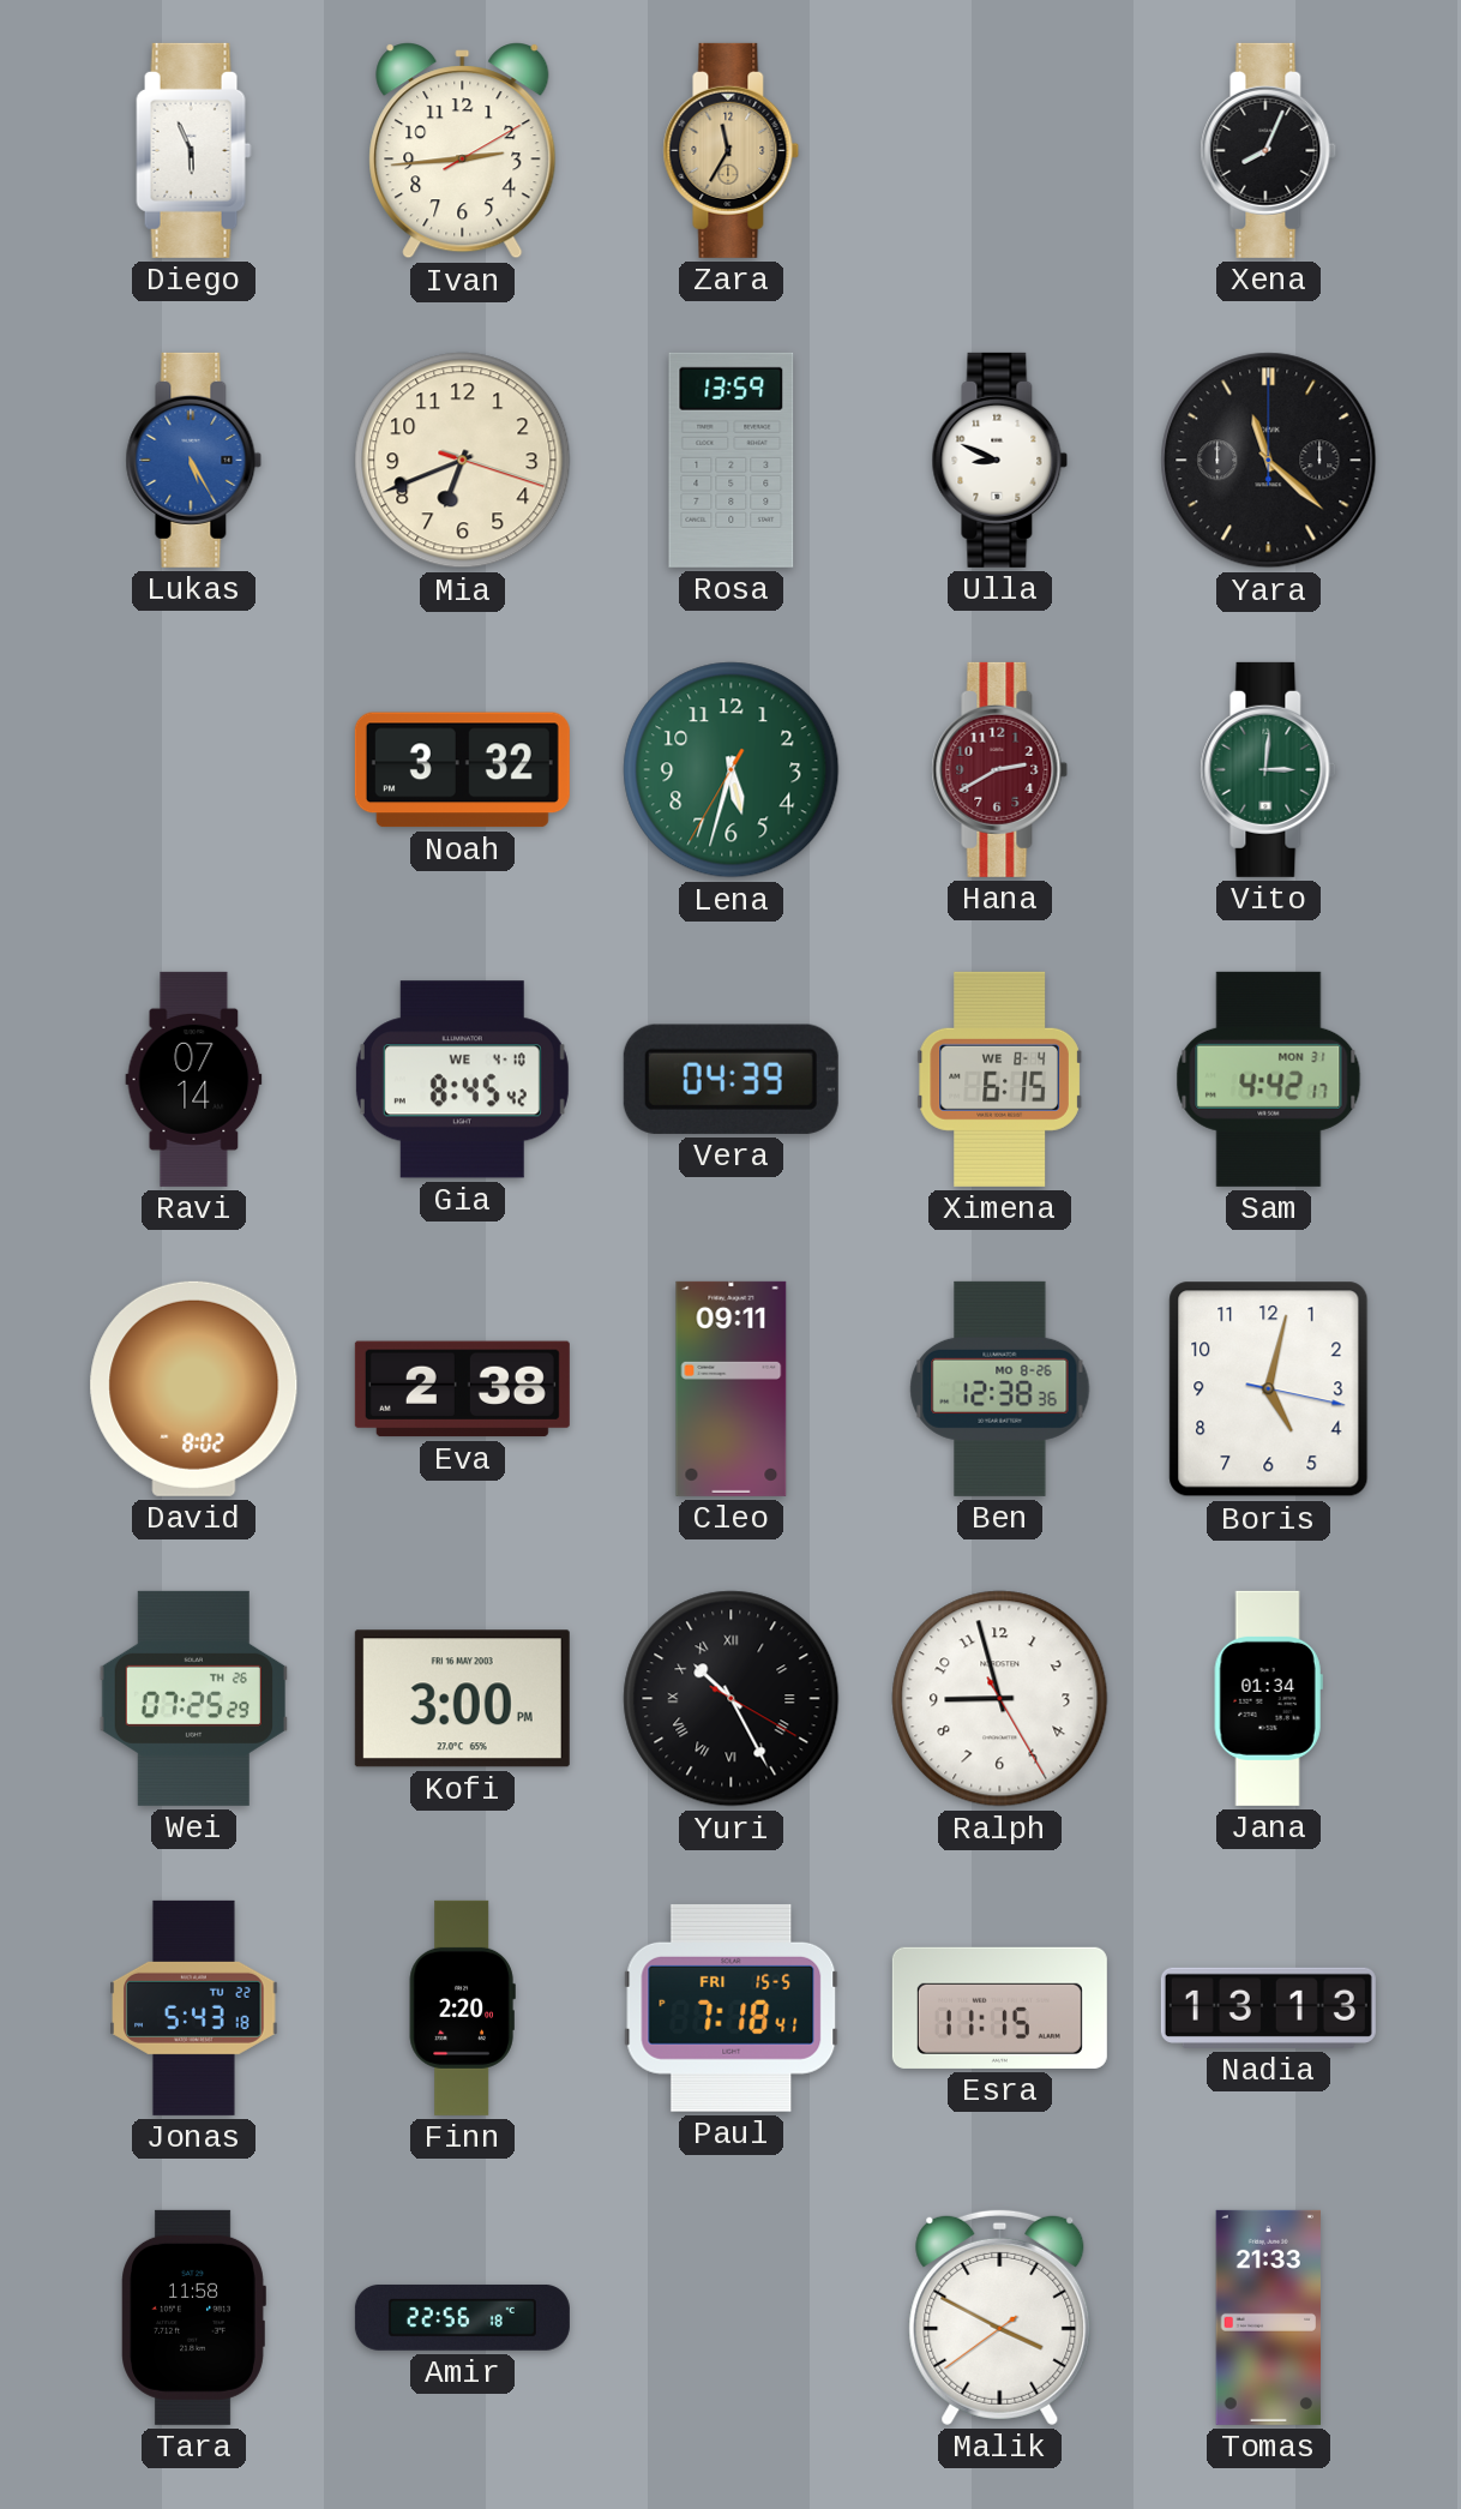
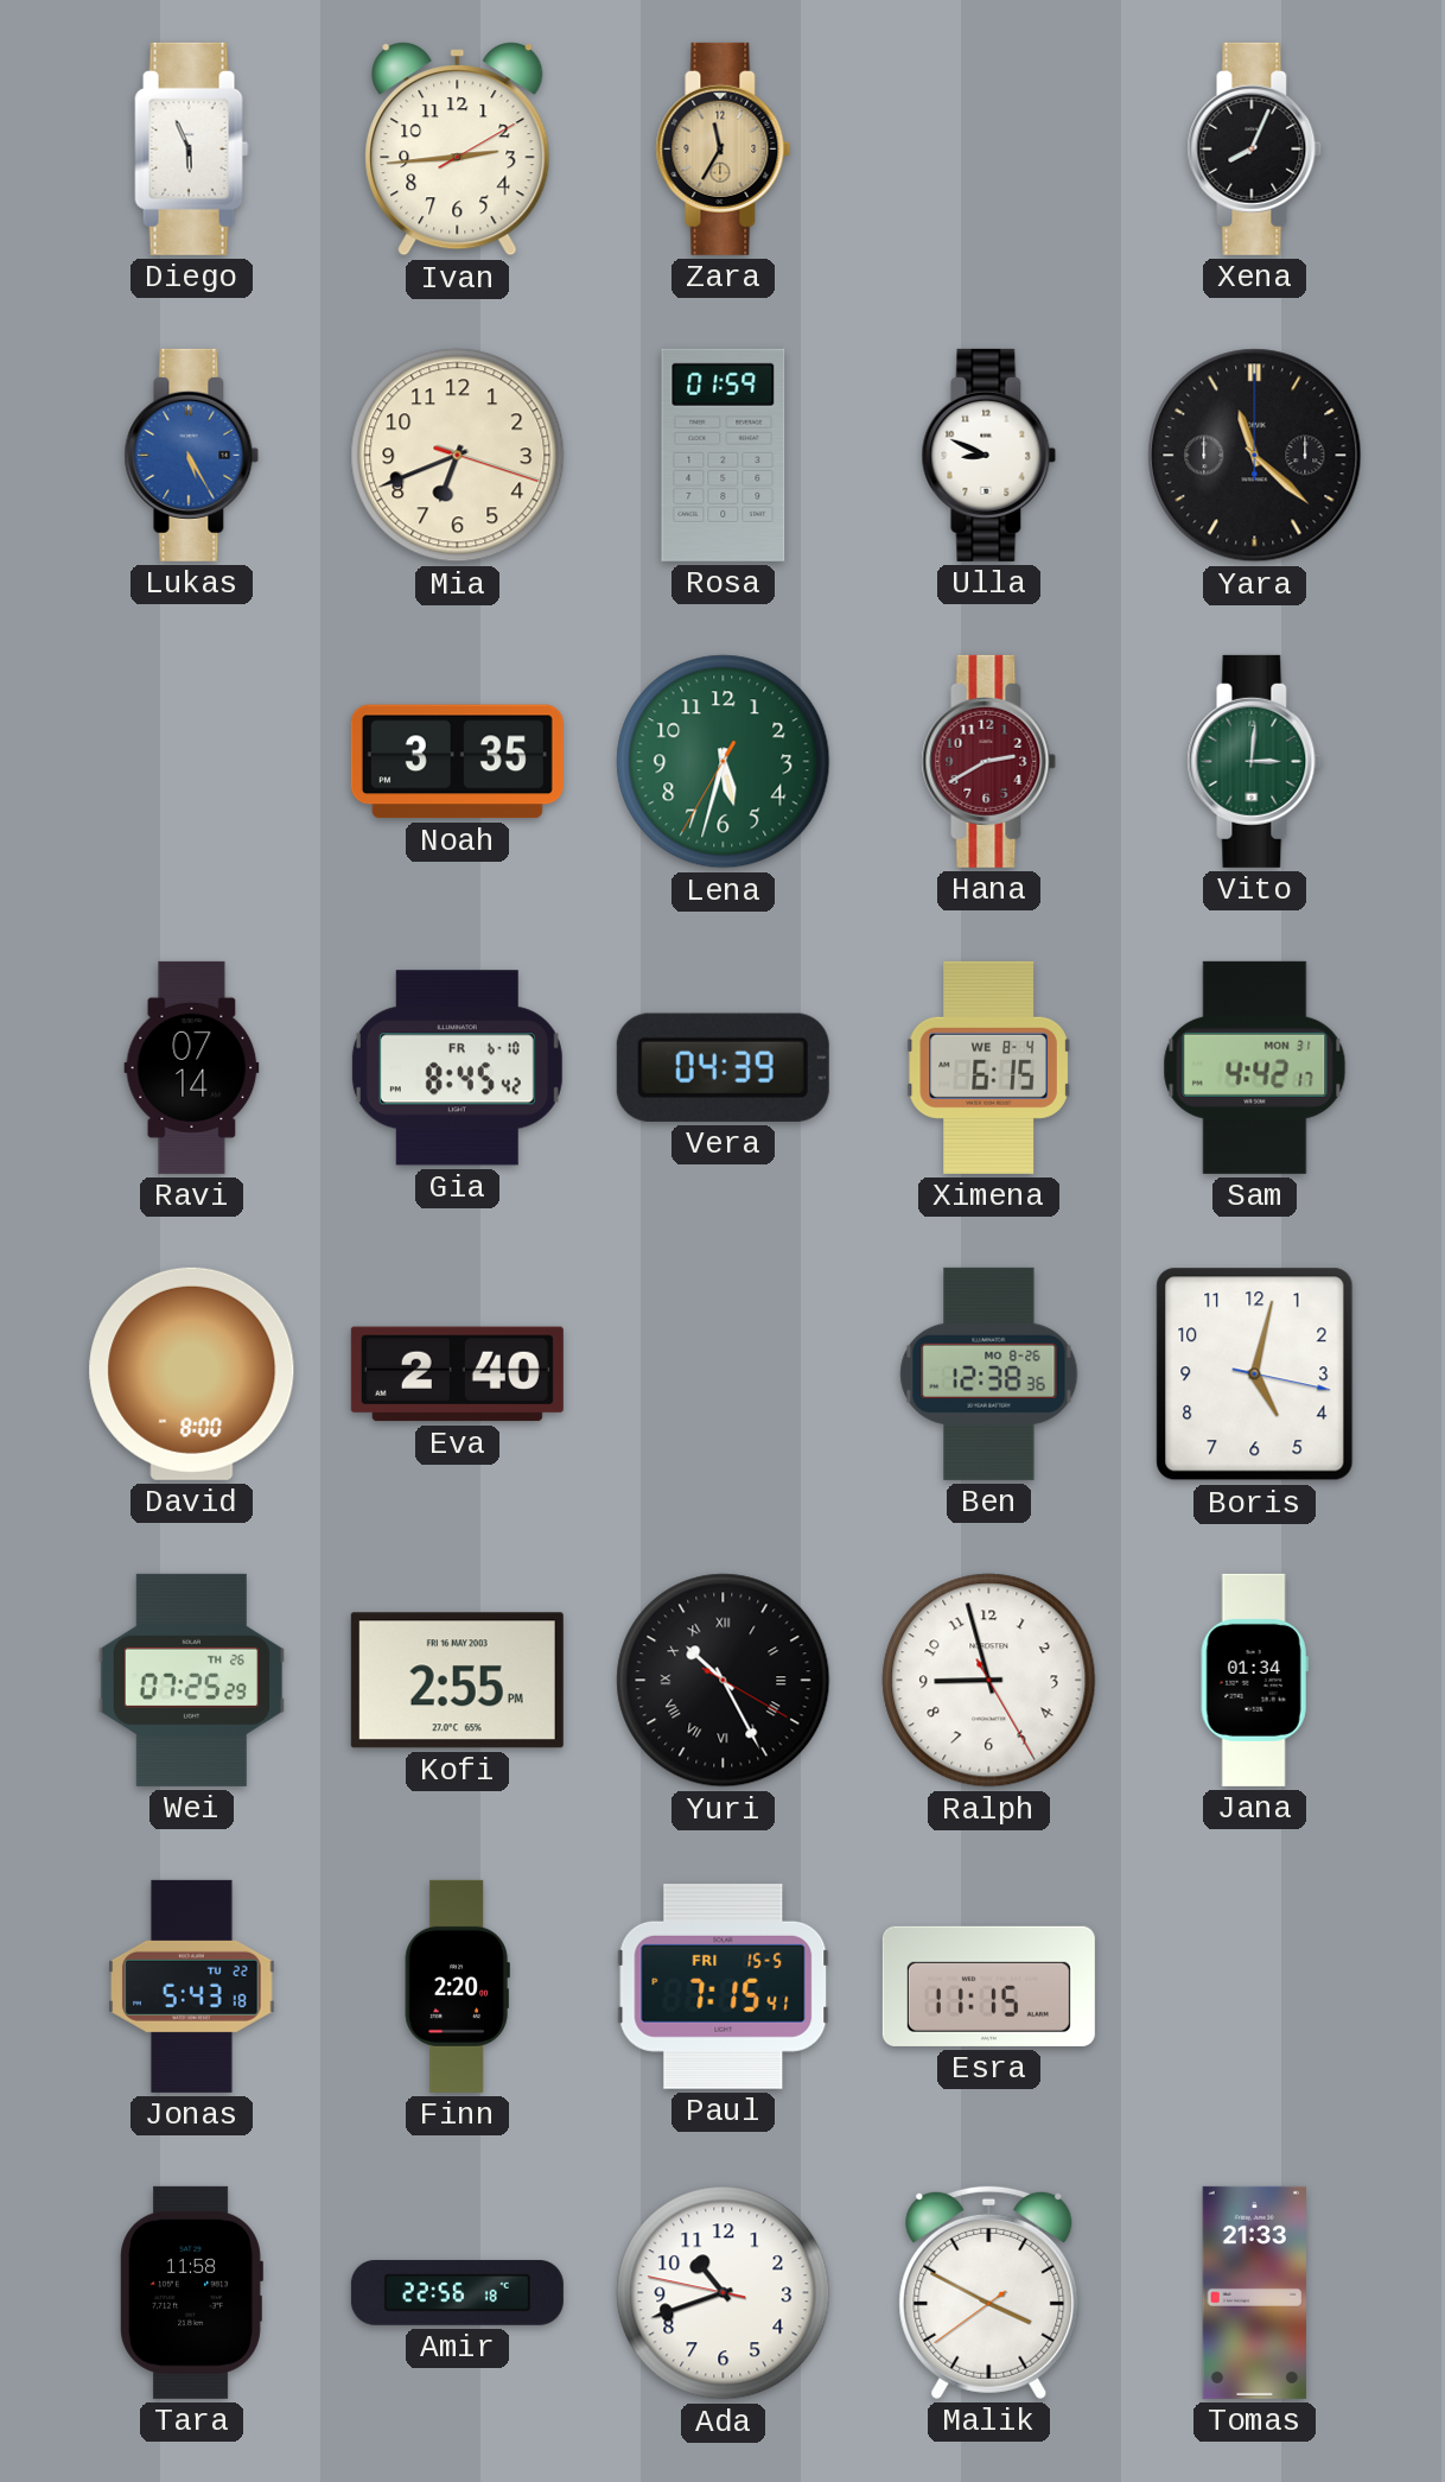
Rosa: 13:59 -> 01:59
Noah: 3:32 -> 3:35
Gia date: WE 4-10 -> FR 6-10
David: 8:02 -> 8:00
Eva: 2:38 -> 2:40
Cleo: 09:11 -> none
Kofi: 3:00 -> 2:55
Paul: 7:18 -> 7:15
Nadia: 13:13 -> none
Ada: none -> 10:41
